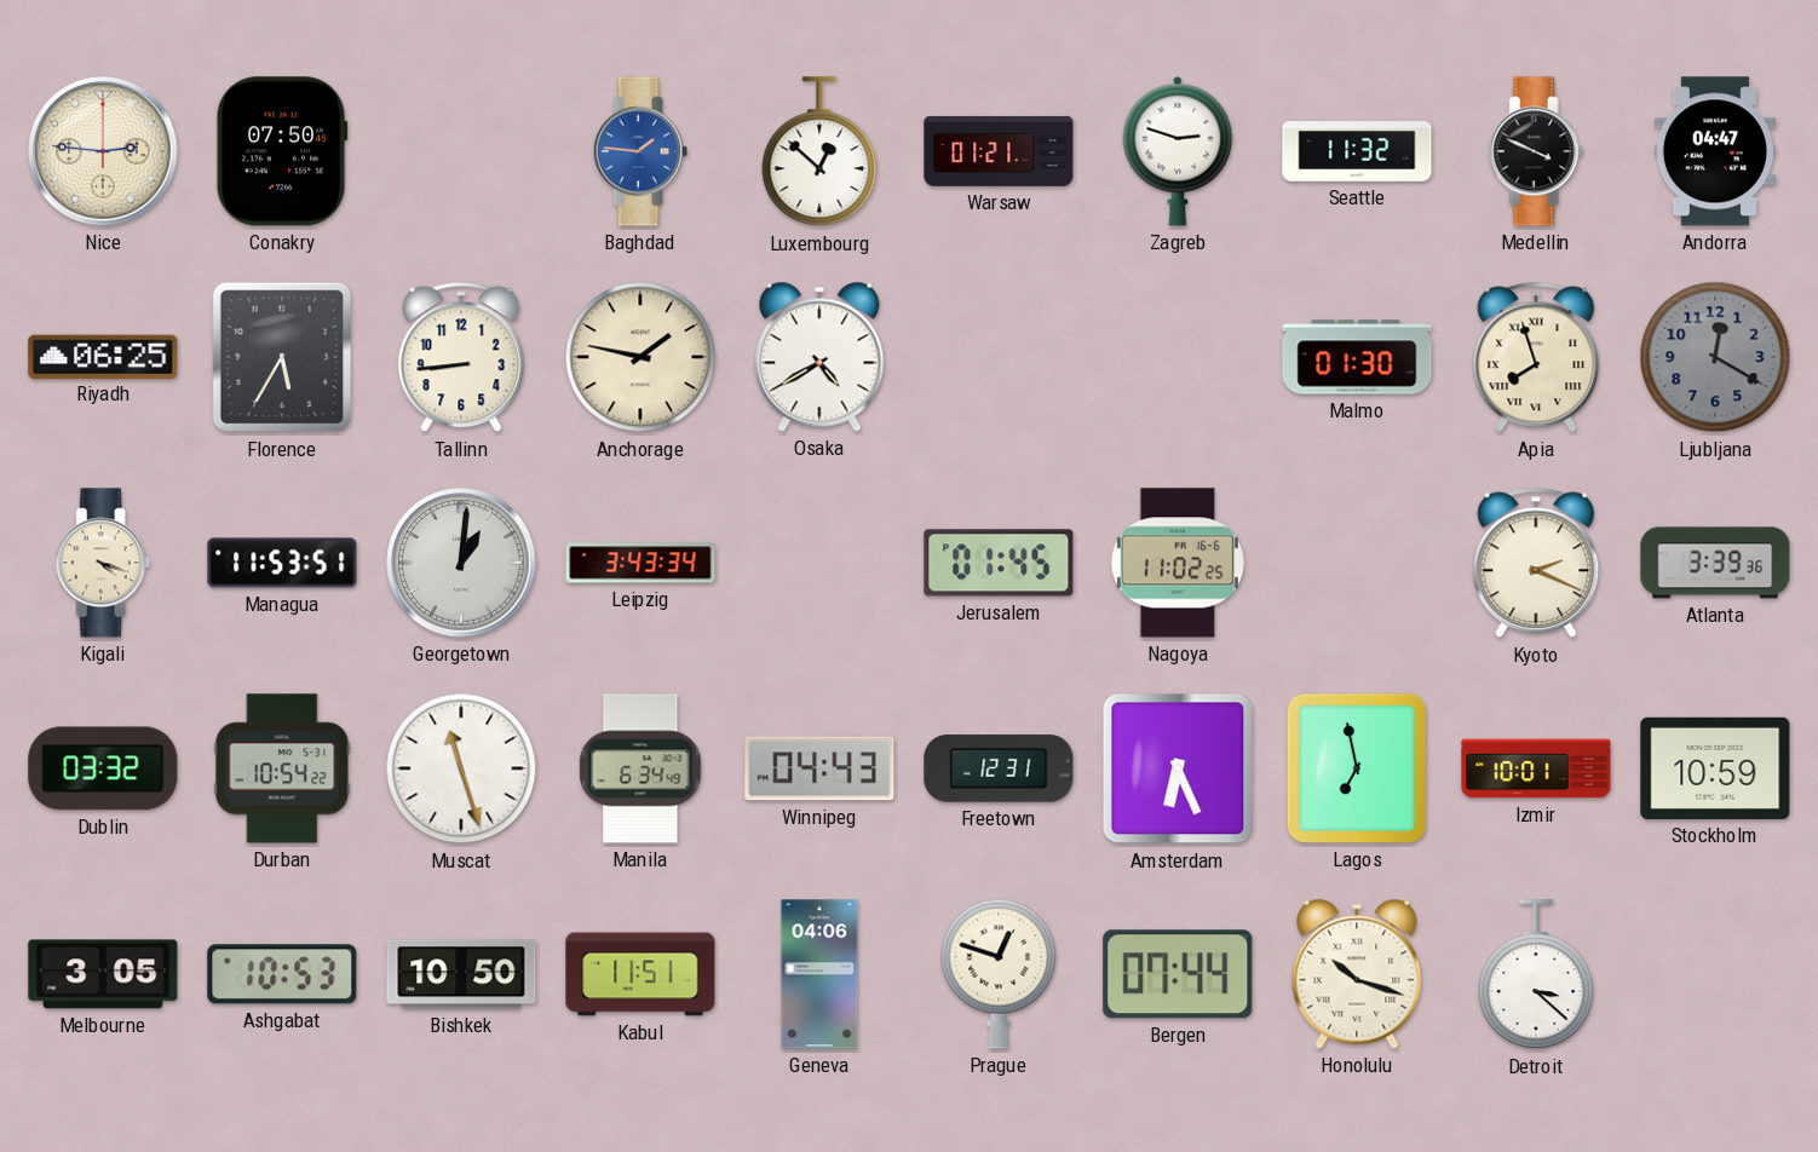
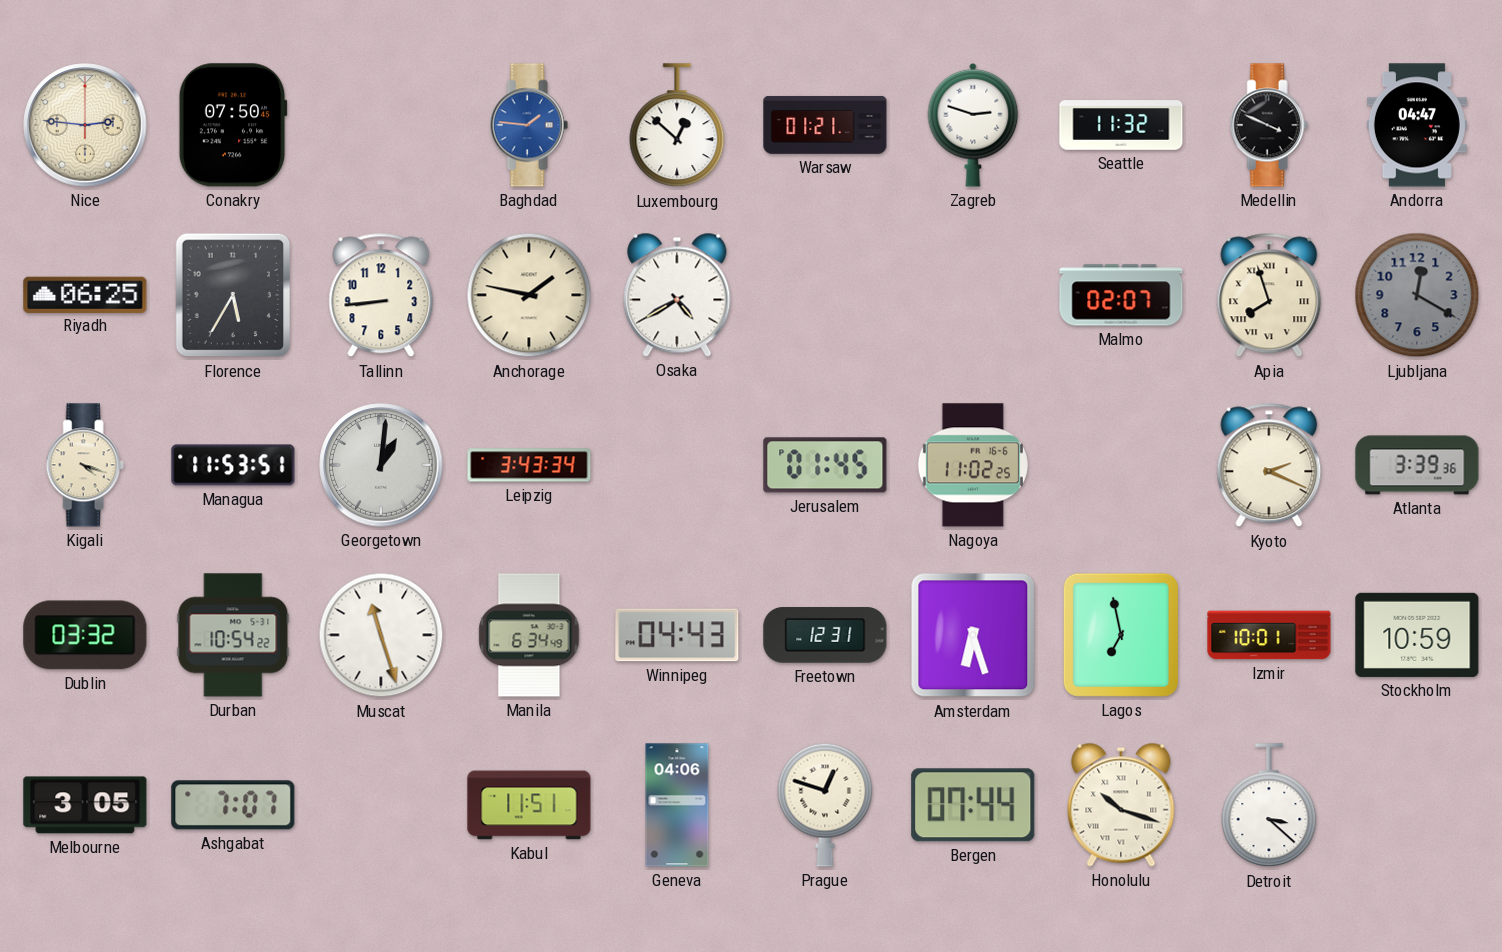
Malmo: 01:30 -> 02:07
Amsterdam: 6:26 -> 6:27
Ashgabat: 10:53 -> 7:07
Bishkek: 10:50 -> none
